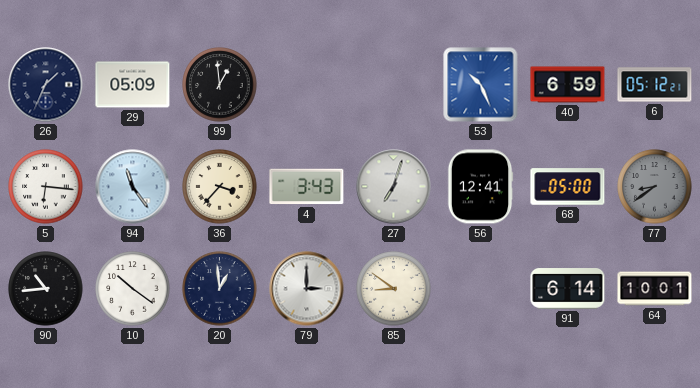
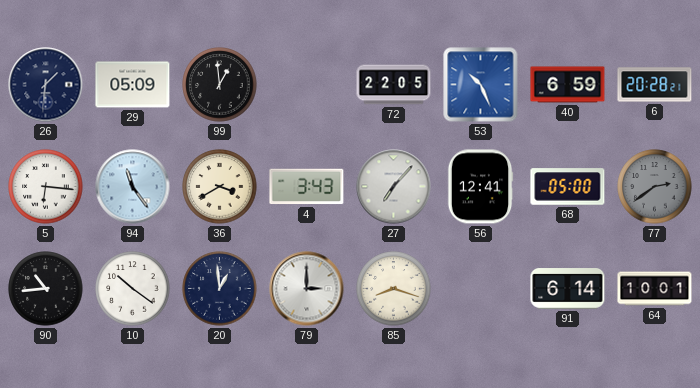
26: 1:34 -> 1:31
72: none -> 22:05
6: 05:12 -> 20:28
36: 3:37 -> 3:40
27: 7:03 -> 7:07
77: 8:39 -> 2:39
85: 8:51 -> 8:18
